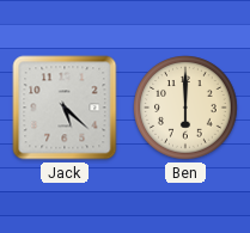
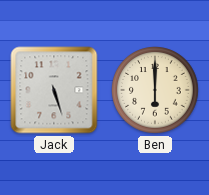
Jack: 5:22 -> 5:27
